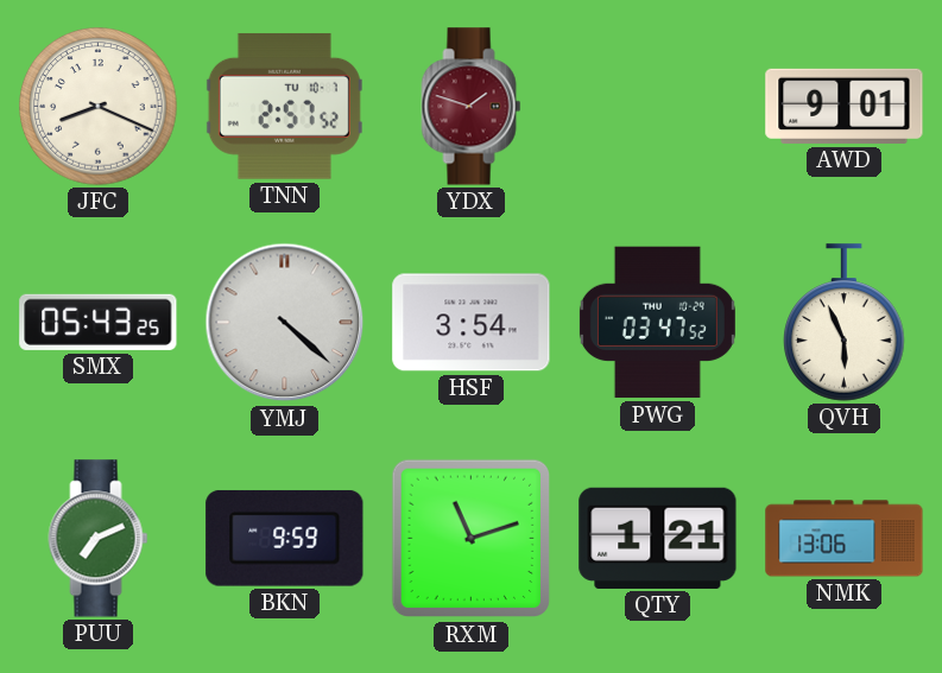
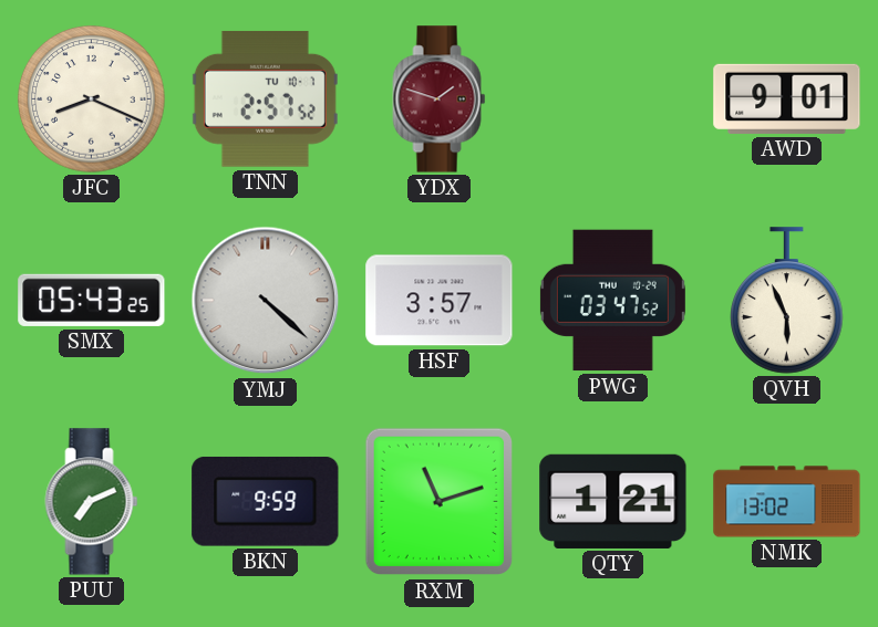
HSF: 3:54 -> 3:57
NMK: 13:06 -> 13:02
